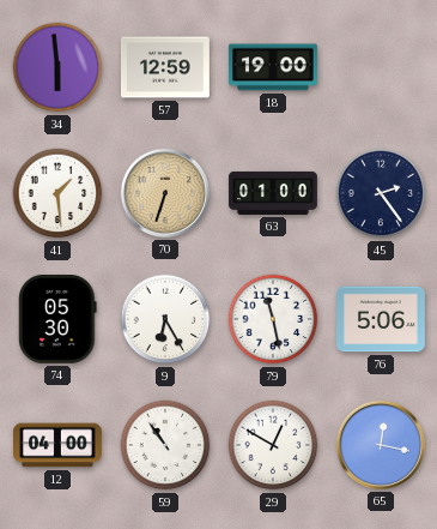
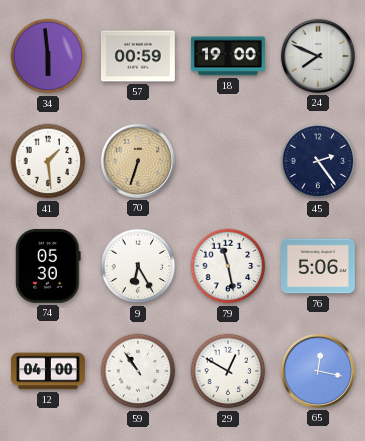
57: 12:59 -> 00:59
24: none -> 7:49
63: 01:00 -> none
